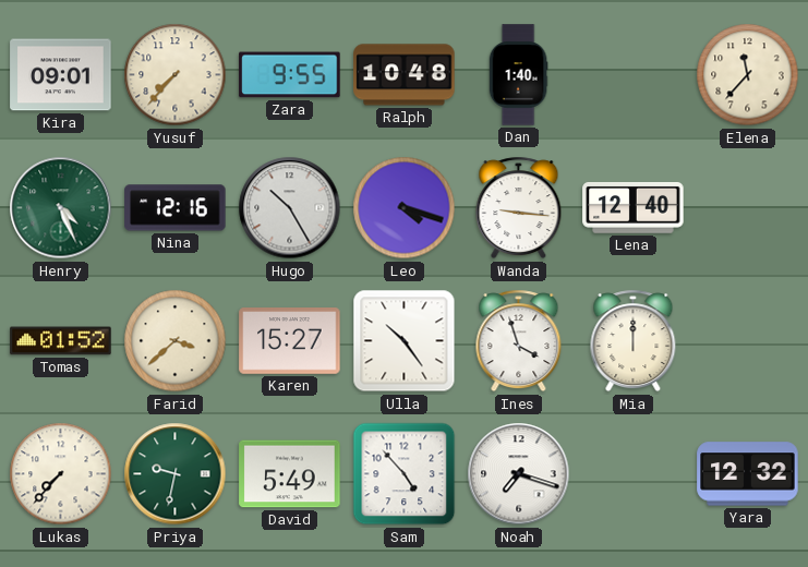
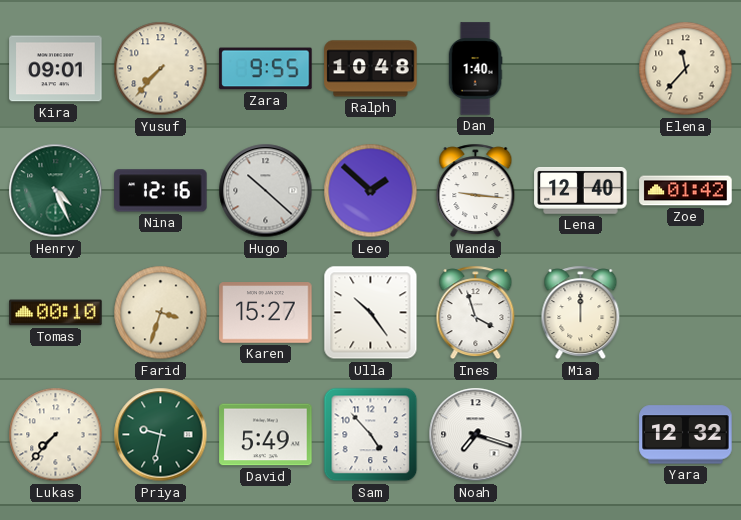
Hugo: 10:25 -> 10:22
Leo: 4:18 -> 1:52
Zoe: none -> 01:42
Tomas: 01:52 -> 00:10
Farid: 3:38 -> 3:33
